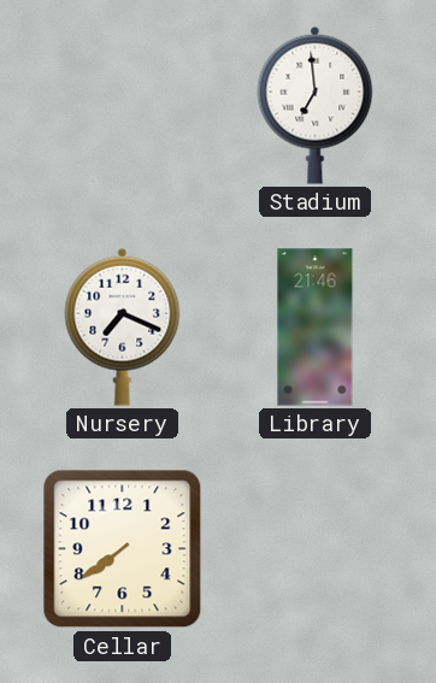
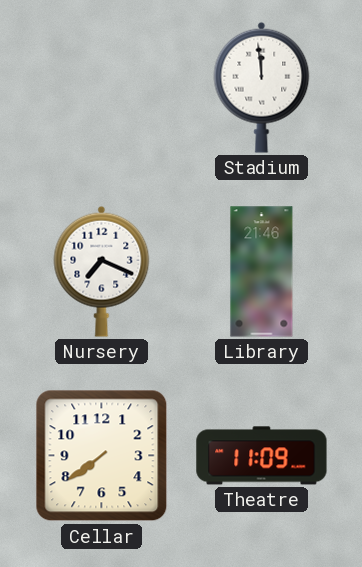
Stadium: 6:59 -> 11:59
Theatre: none -> 11:09
